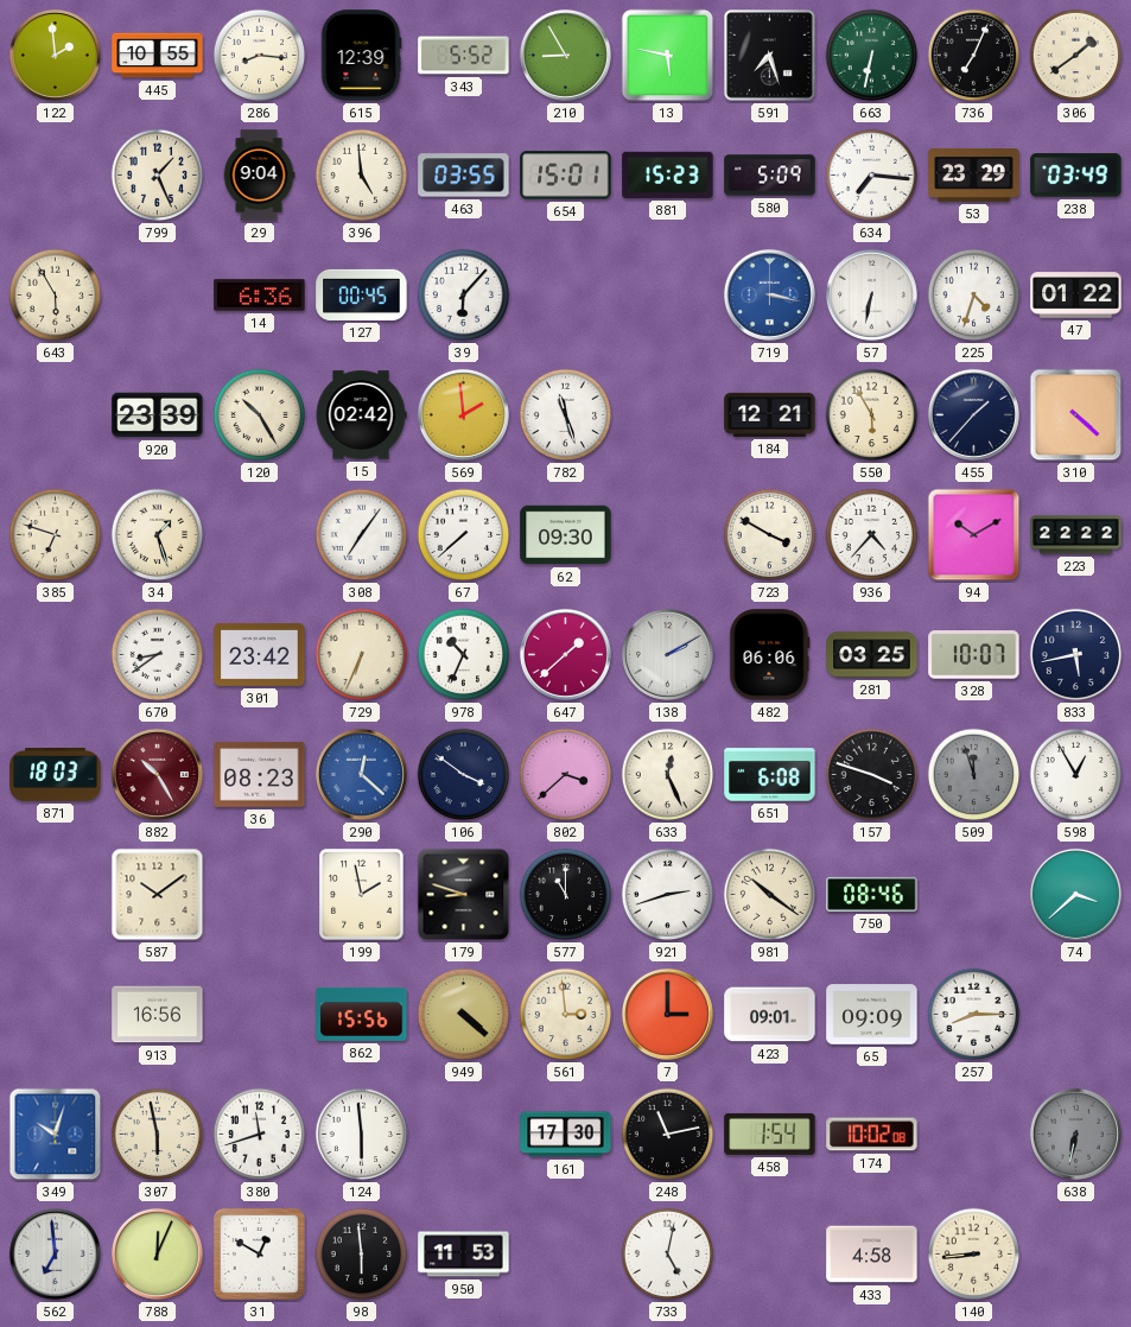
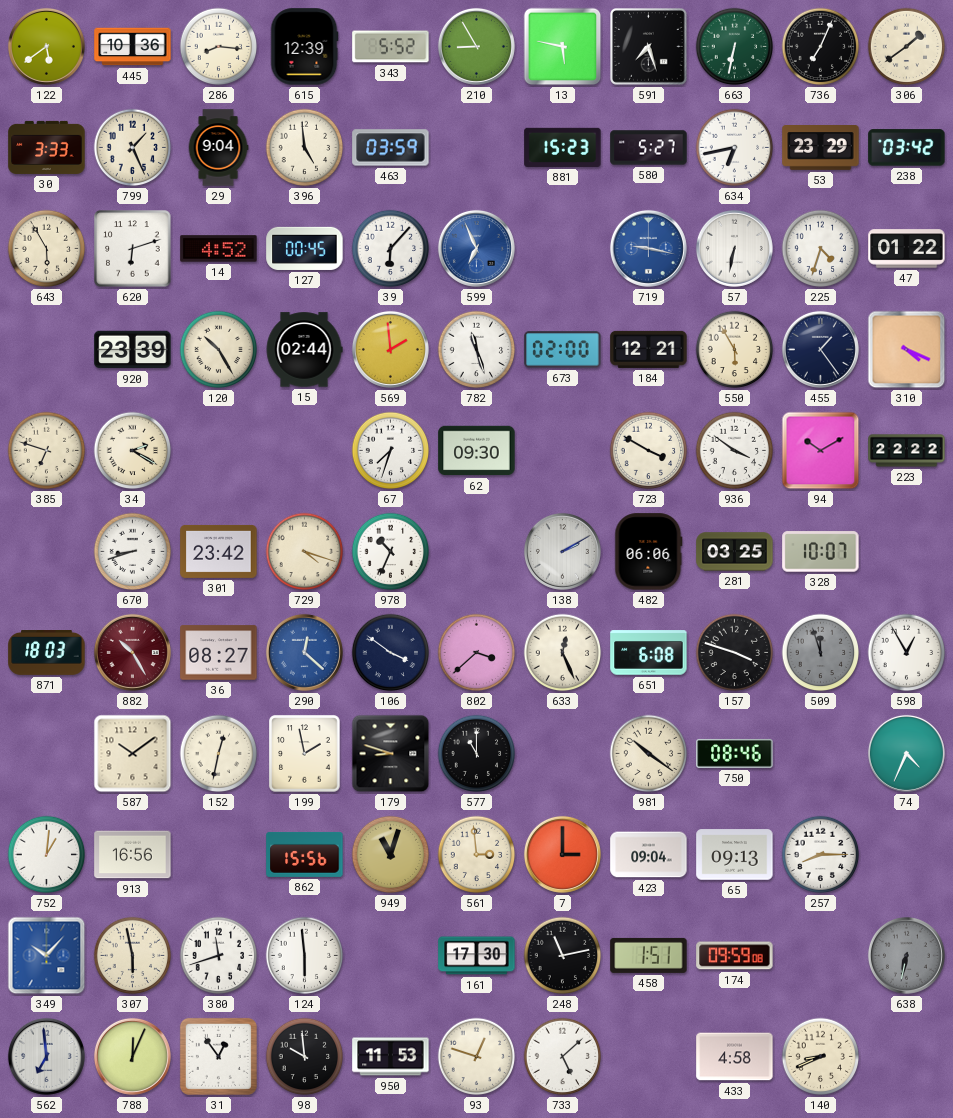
122: 1:59 -> 5:39
445: 10:55 -> 10:36
30: none -> 3:33
463: 03:55 -> 03:59
654: 15:01 -> none
580: 5:09 -> 5:27
634: 7:16 -> 6:43
238: 03:49 -> 03:42
620: none -> 6:12
14: 6:36 -> 4:52
599: none -> 6:56
719: 3:17 -> 9:17
15: 02:42 -> 02:44
673: none -> 02:00
455: 1:37 -> 1:24
310: 4:22 -> 4:19
34: 1:27 -> 2:20
308: 7:06 -> none
67: 7:38 -> 7:33
936: 4:37 -> 3:51
670: 8:39 -> 8:42
729: 6:34 -> 4:18
647: 1:38 -> none
833: 5:43 -> none
36: 08:23 -> 08:27
152: none -> 12:32
921: 2:42 -> none
74: 3:38 -> 4:34
752: none -> 1:01
949: 4:22 -> 11:03
423: 09:01 -> 09:04
65: 09:09 -> 09:13
349: 10:03 -> 10:07
458: 1:54 -> 1:51
174: 10:02 -> 09:59
31: 12:50 -> 12:54
98: 5:59 -> 9:59
93: none -> 12:48
733: 5:02 -> 5:08
140: 8:44 -> 8:41
